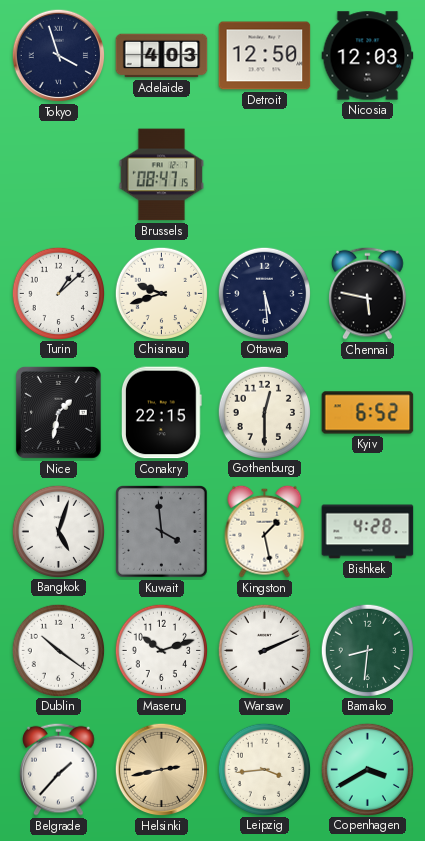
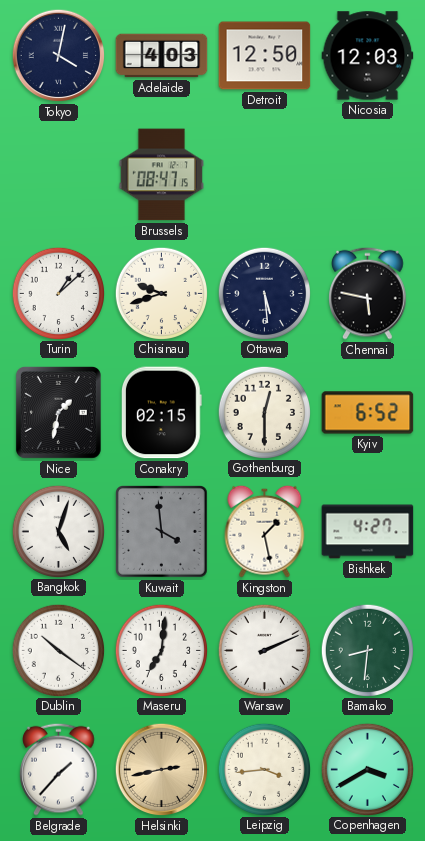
Tokyo: 3:57 -> 4:02
Conakry: 22:15 -> 02:15
Bishkek: 4:28 -> 4:27
Maseru: 10:12 -> 7:01
